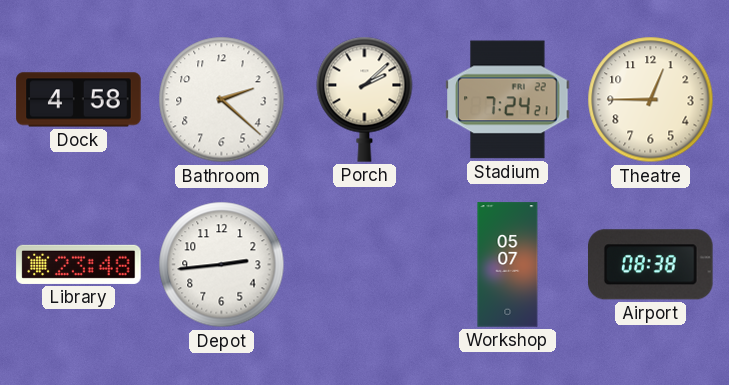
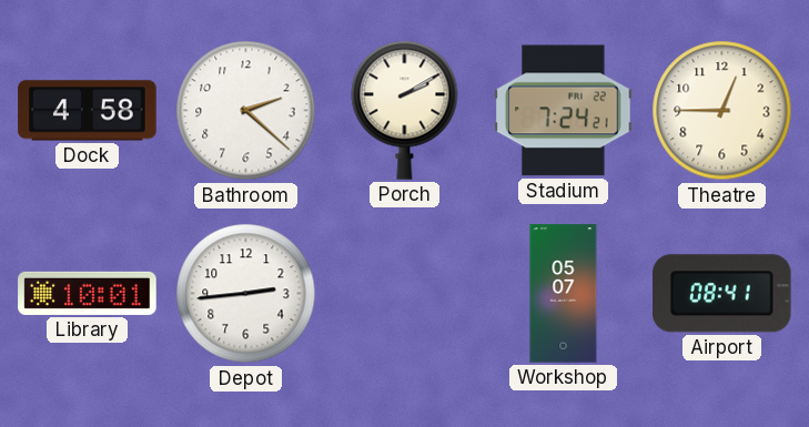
Porch: 2:08 -> 2:10
Library: 23:48 -> 10:01
Airport: 08:38 -> 08:41
